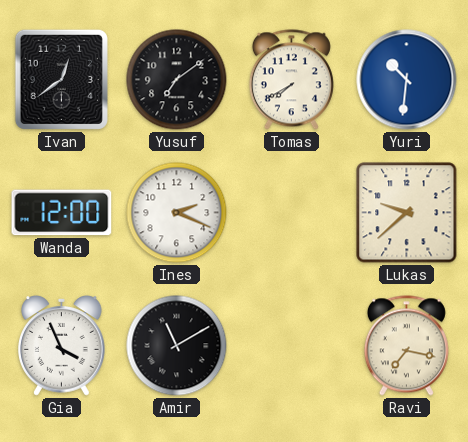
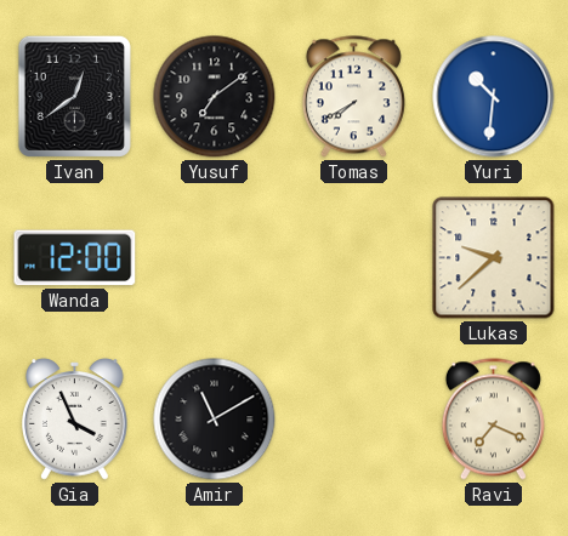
Ines: 2:19 -> none
Ravi: 7:17 -> 7:19
